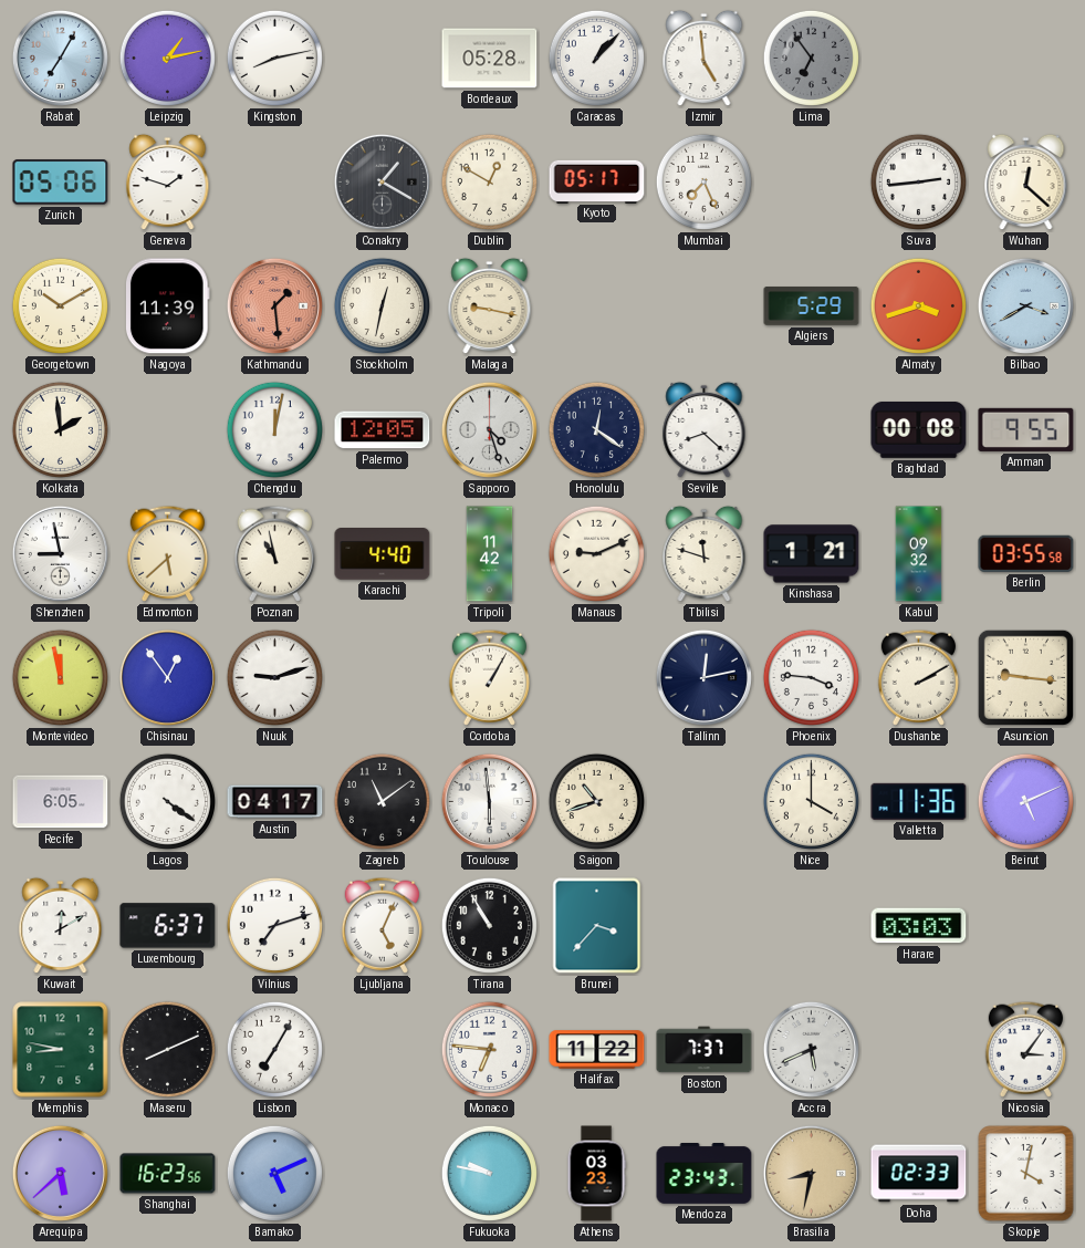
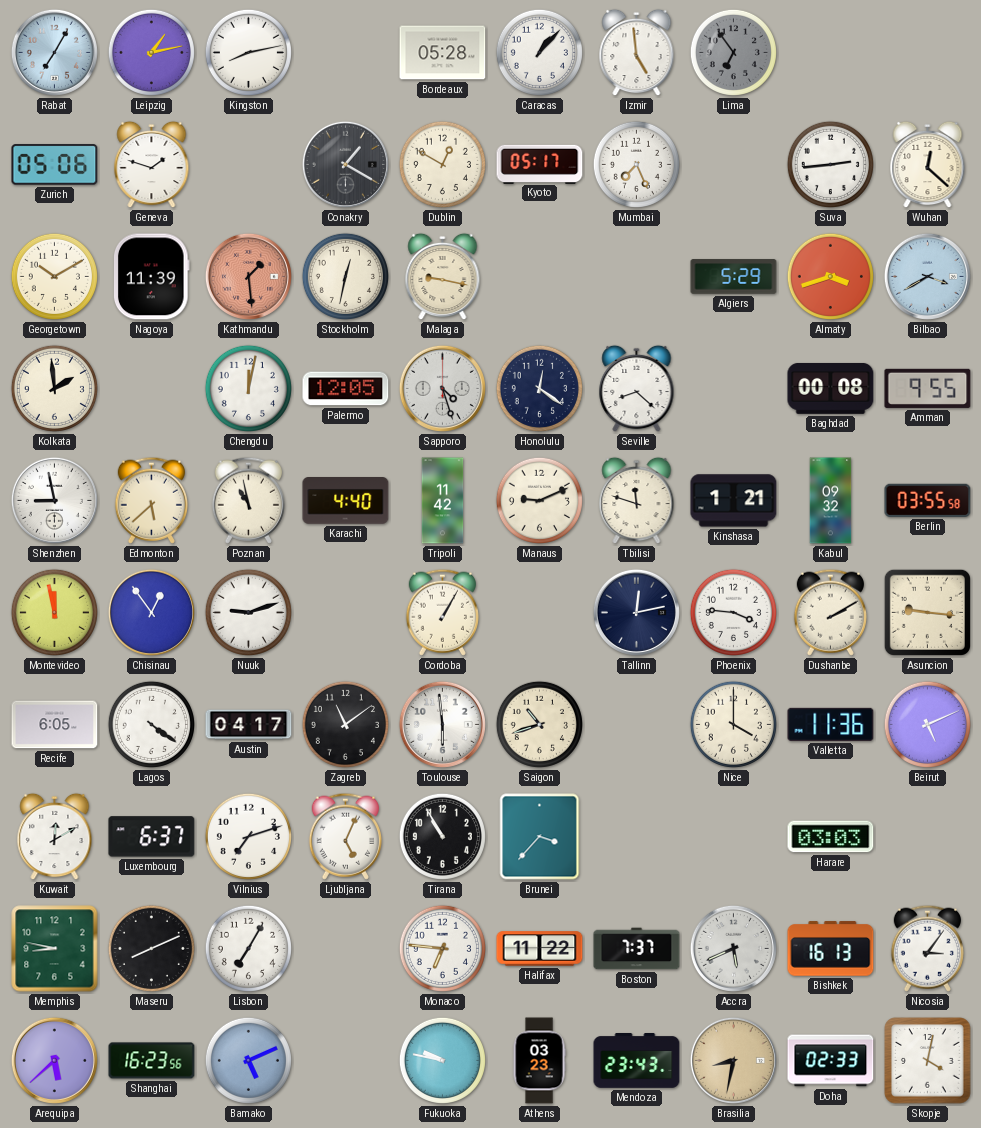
Bishkek: none -> 16:13
